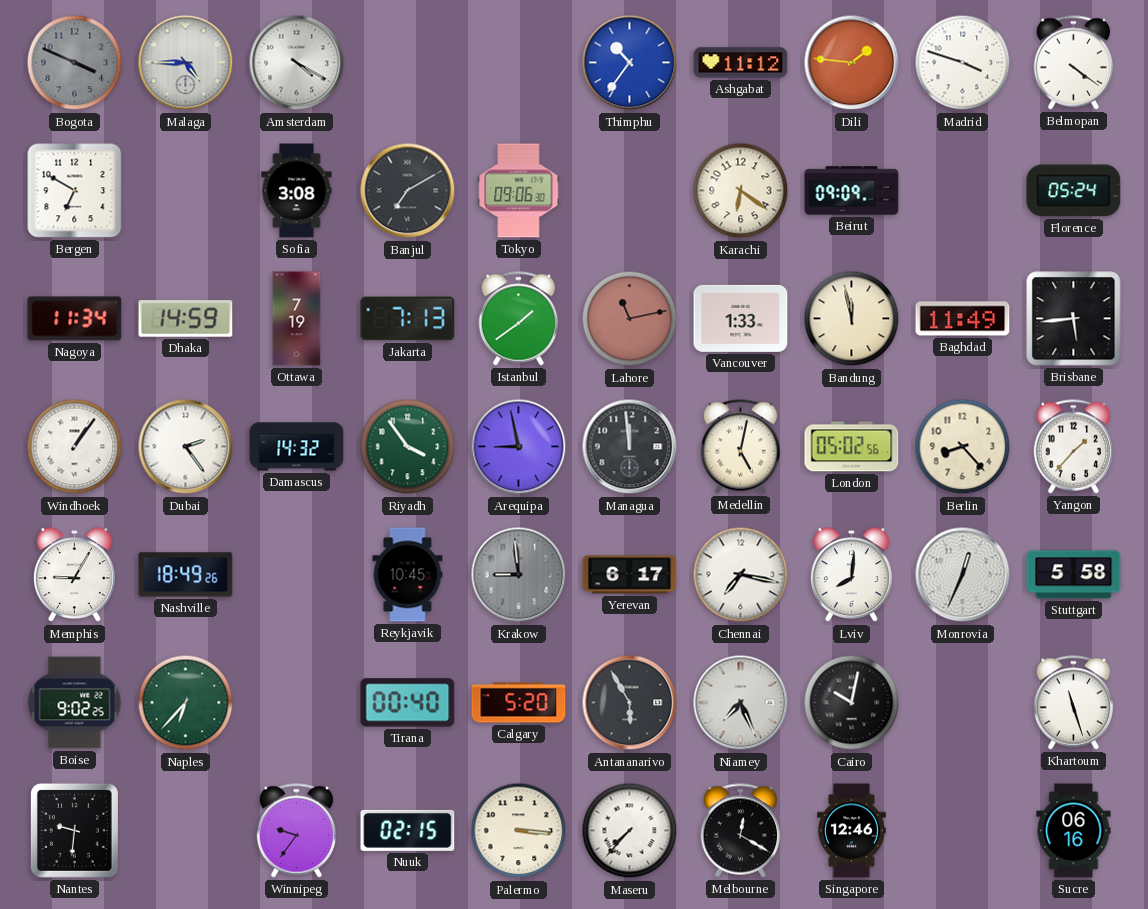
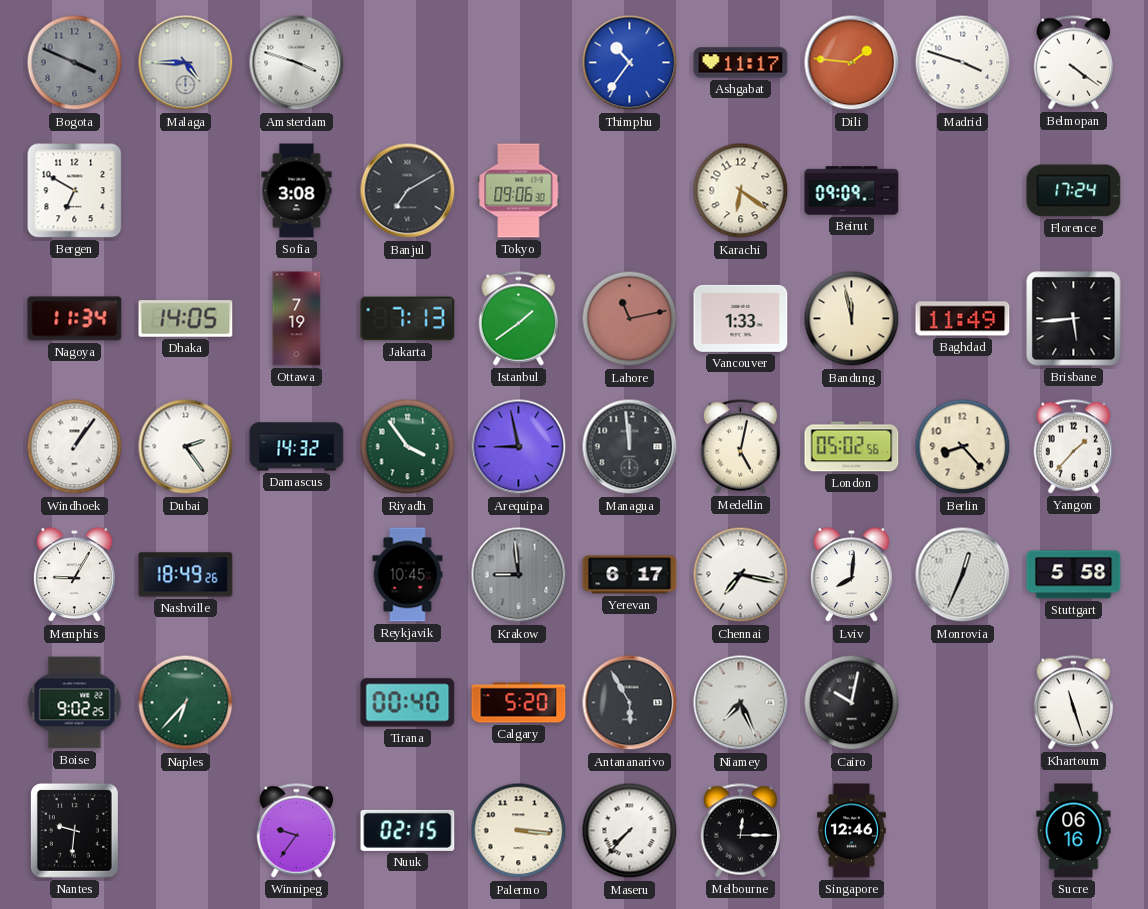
Amsterdam: 4:20 -> 3:48
Ashgabat: 11:12 -> 11:17
Florence: 05:24 -> 17:24
Dhaka: 14:59 -> 14:05
Melbourne: 12:20 -> 12:15
